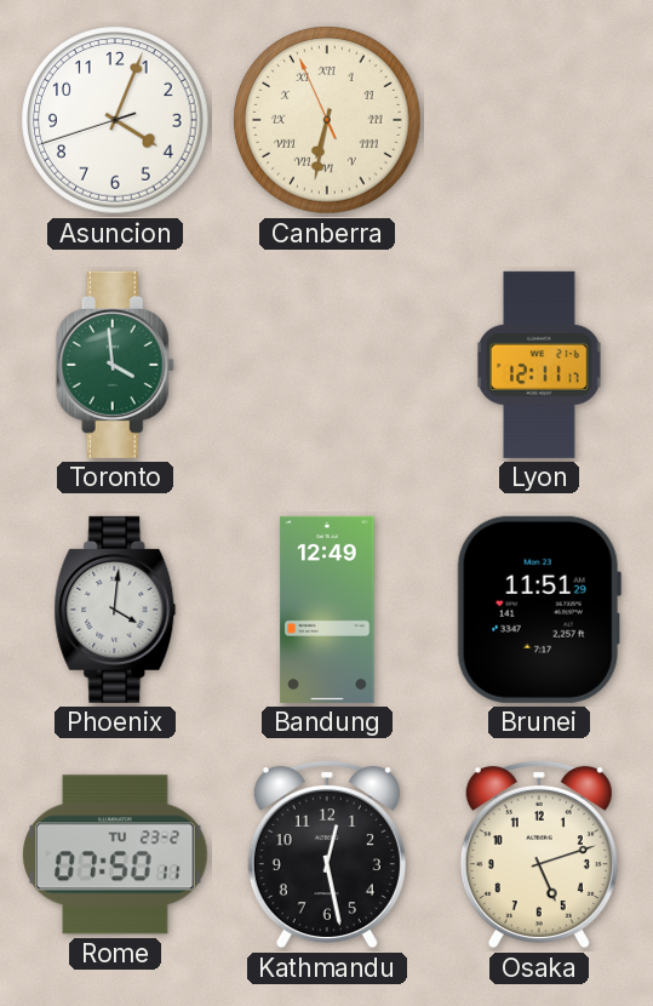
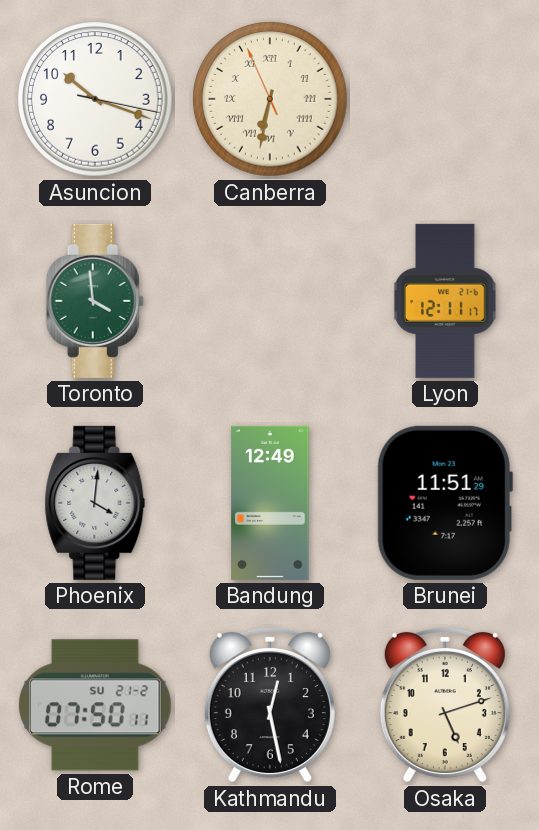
Asuncion: 4:03 -> 10:18
Rome date: TU 23-2 -> SU 21-2
